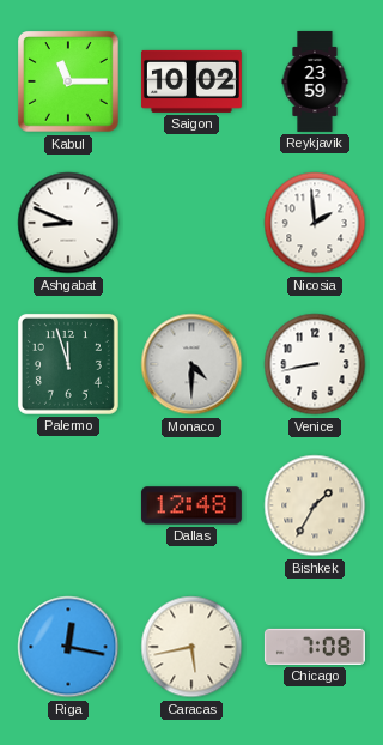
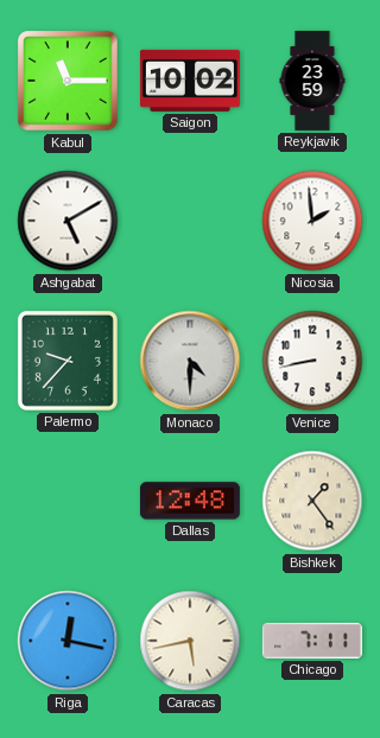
Ashgabat: 8:49 -> 5:10
Palermo: 11:57 -> 9:37
Bishkek: 1:35 -> 1:24
Chicago: 7:08 -> 7:11
